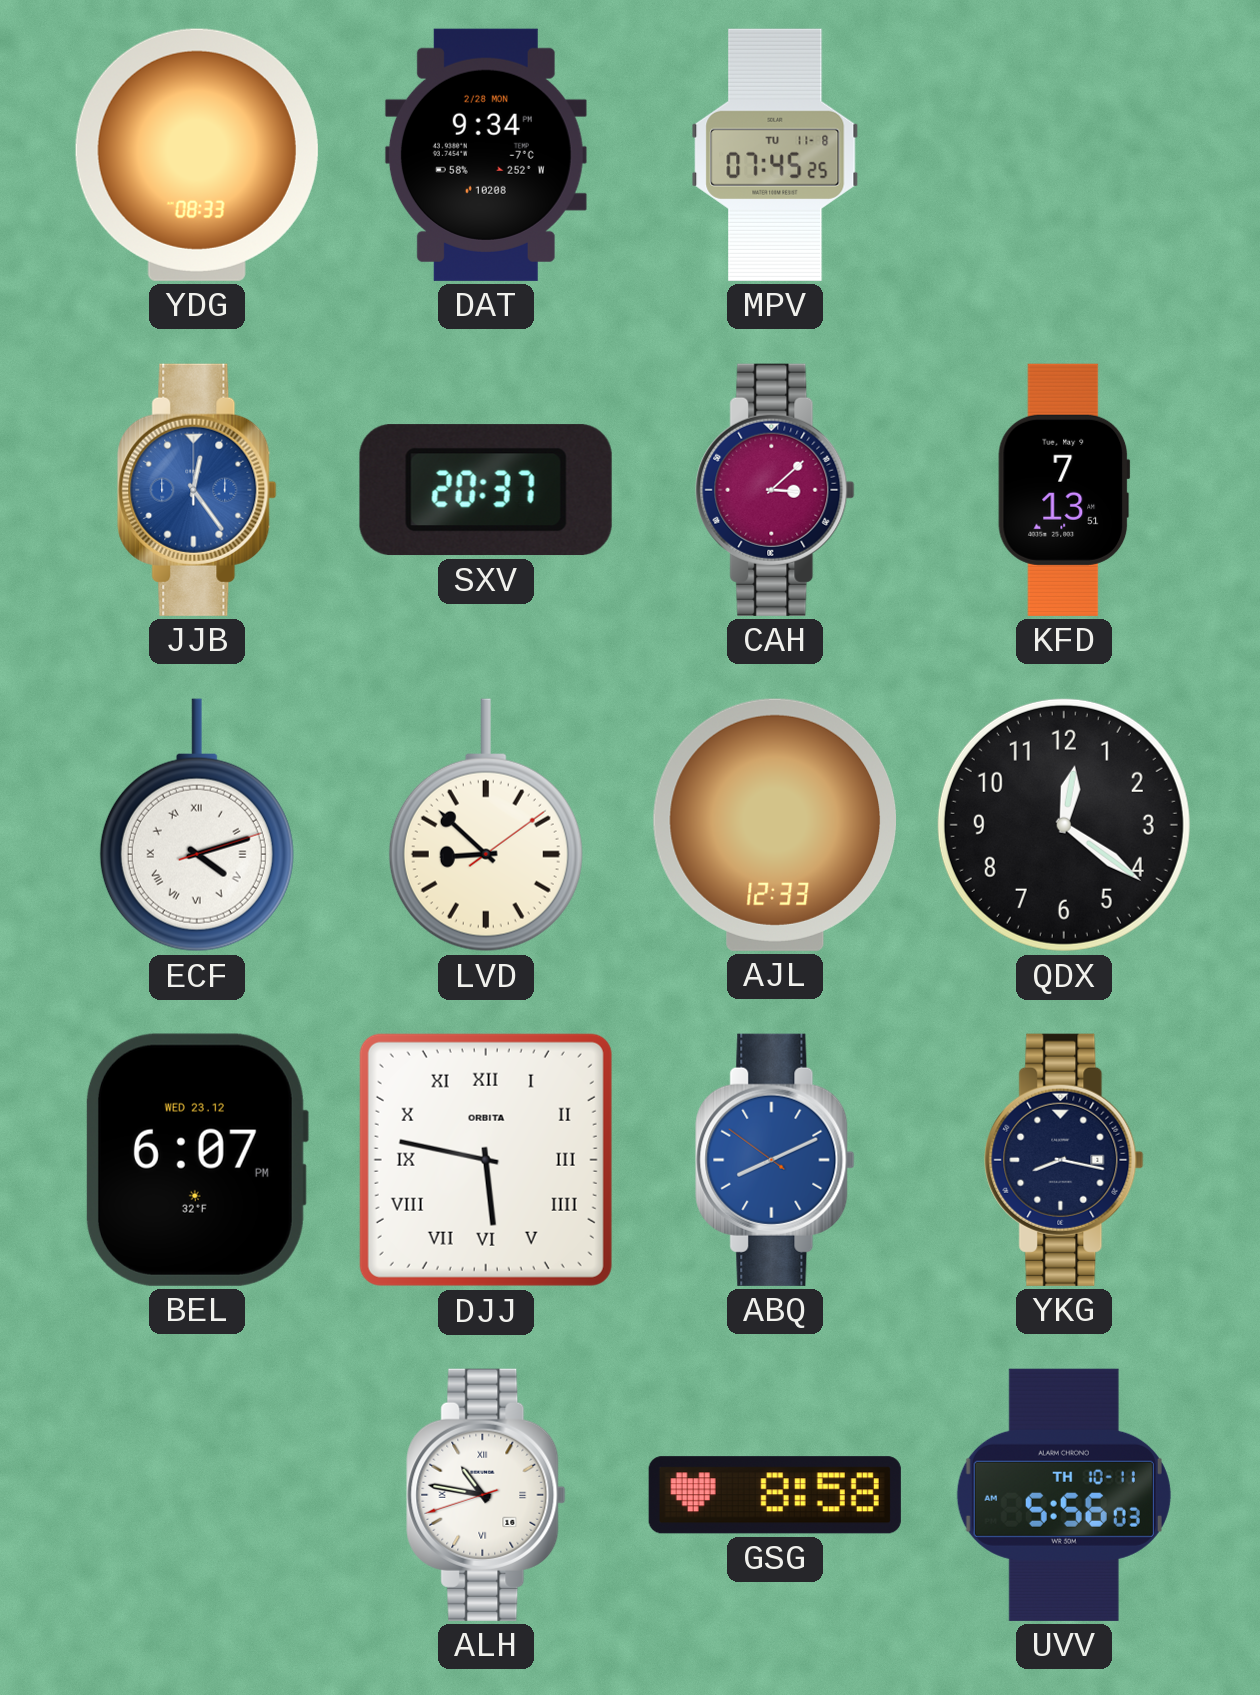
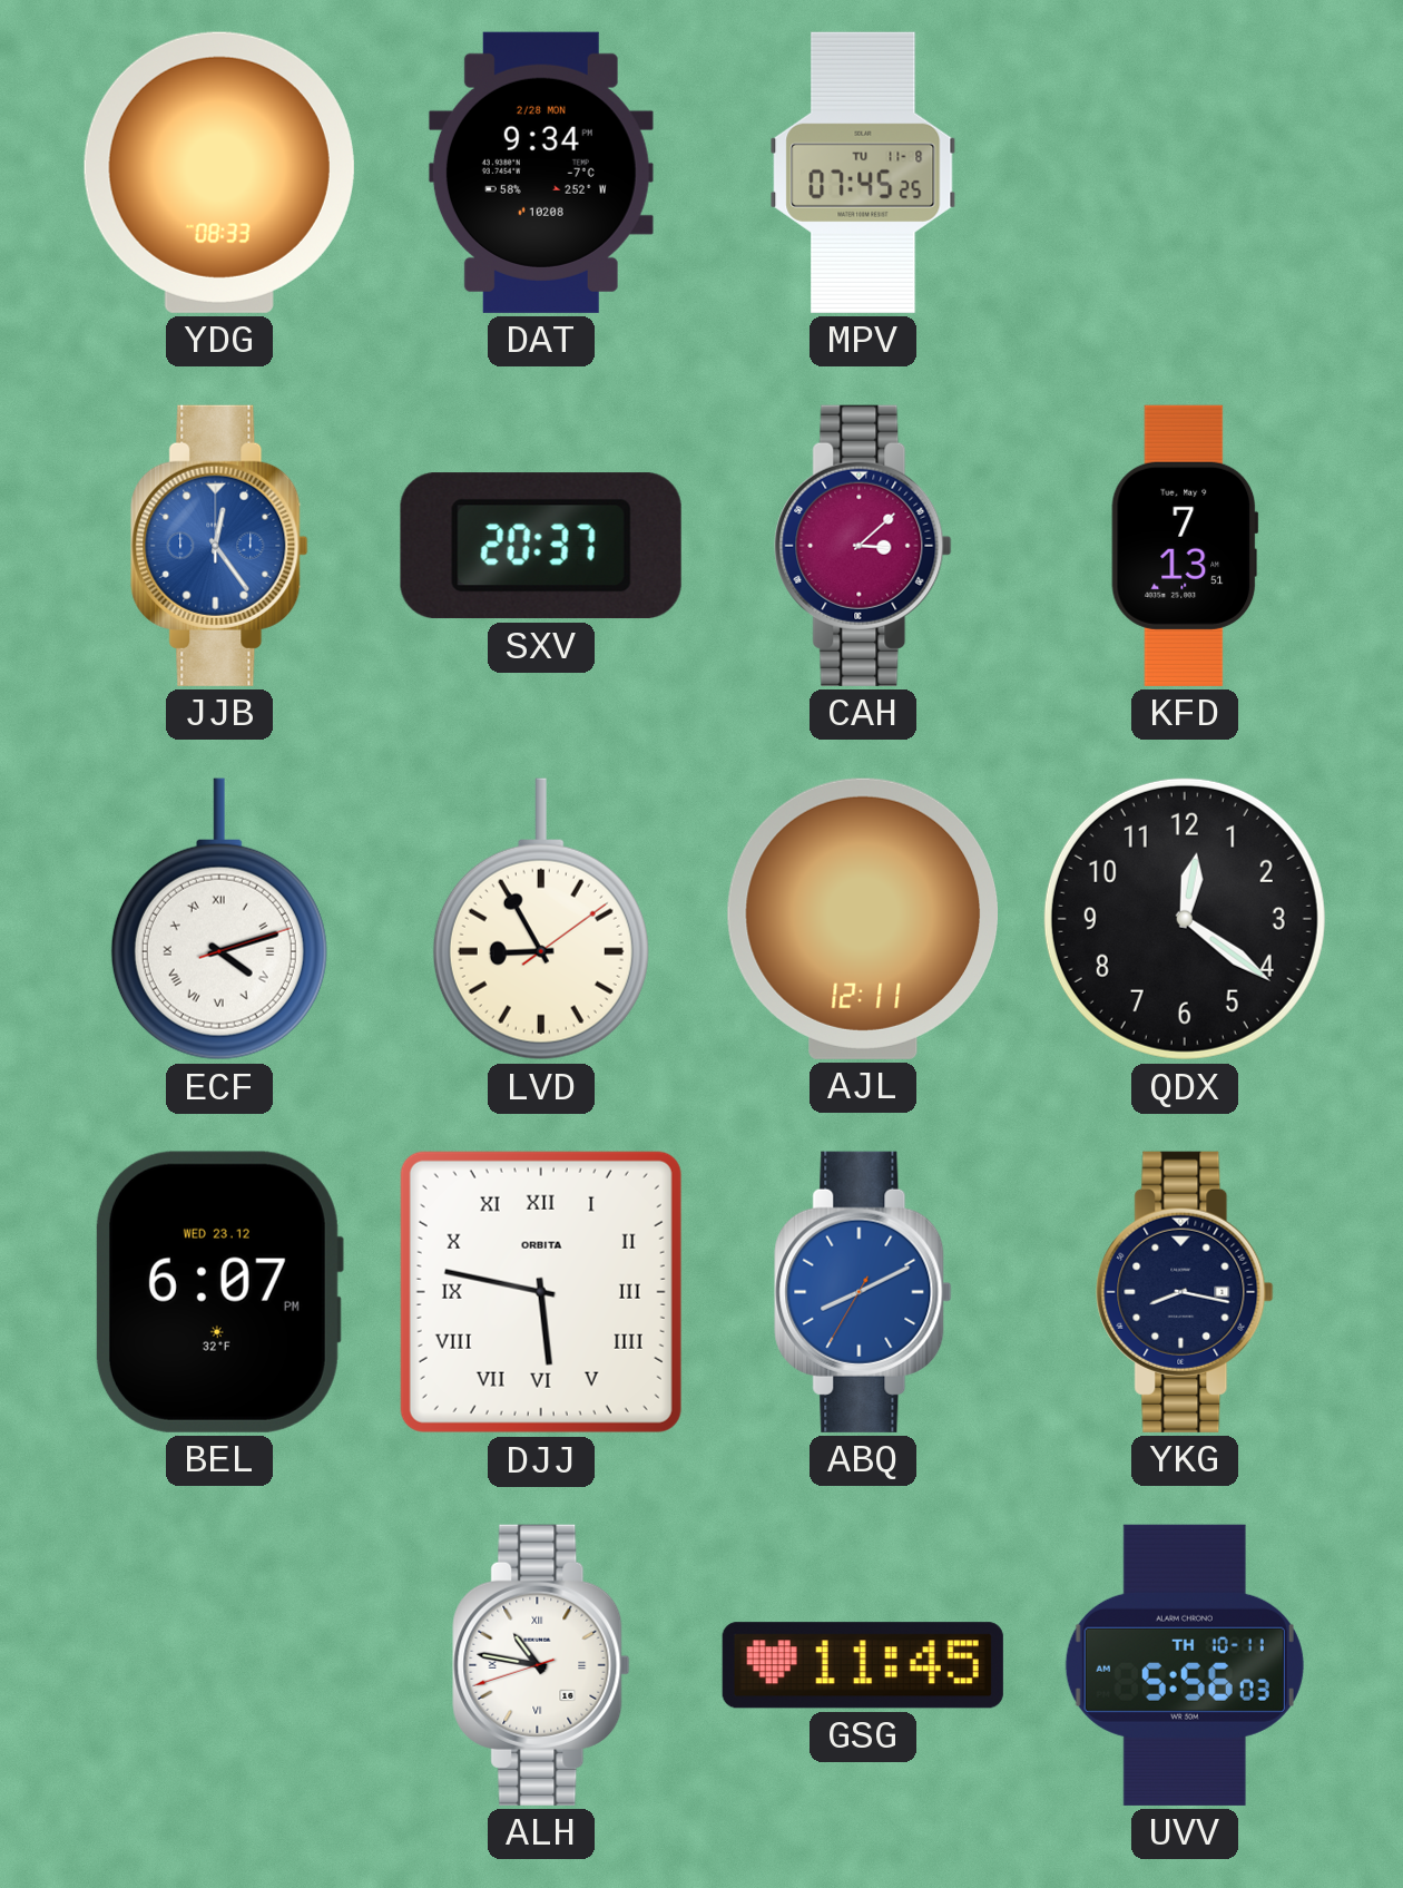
LVD: 8:52 -> 8:55
AJL: 12:33 -> 12:11
ABQ: 8:10:51 -> 8:10:35
GSG: 8:58 -> 11:45
